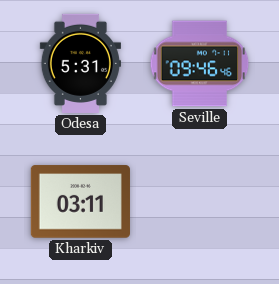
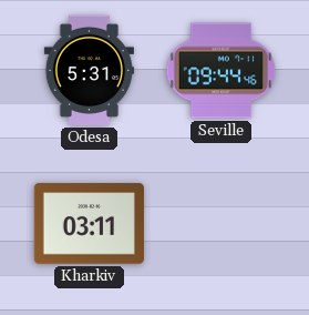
Seville: 09:46 -> 09:44
